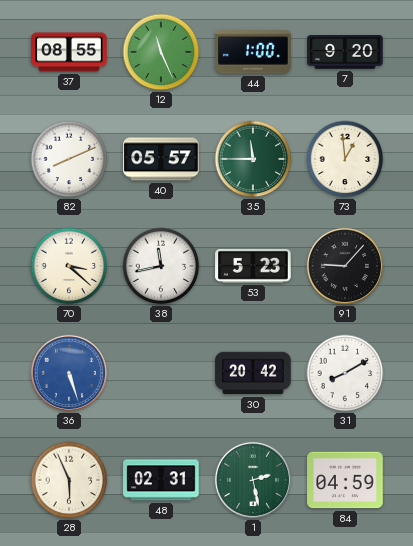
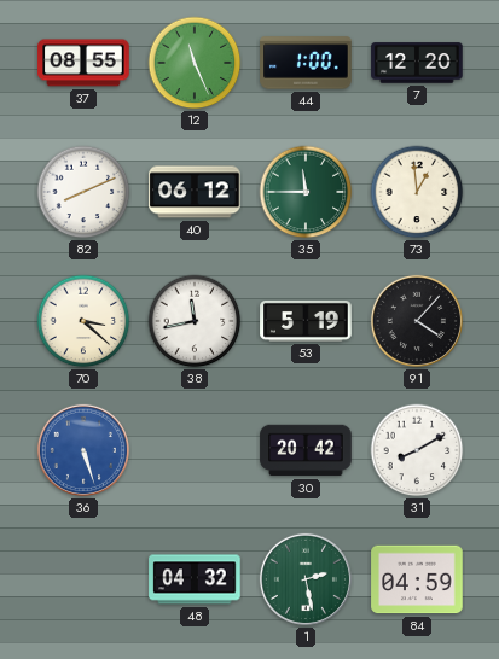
7: 9:20 -> 12:20
40: 05:57 -> 06:12
53: 5:23 -> 5:19
91: 9:07 -> 4:07
28: 5:56 -> none
48: 02:31 -> 04:32
